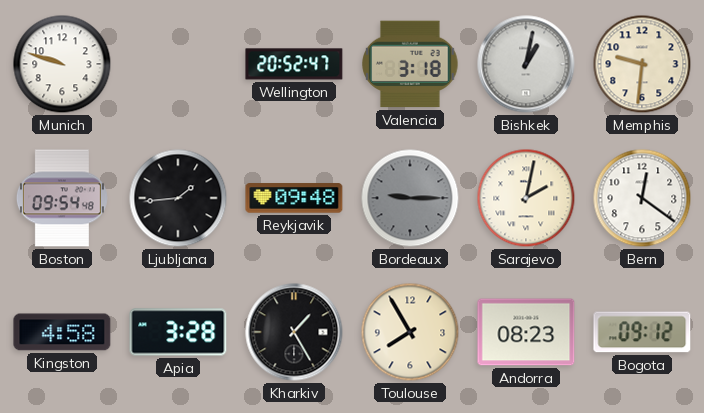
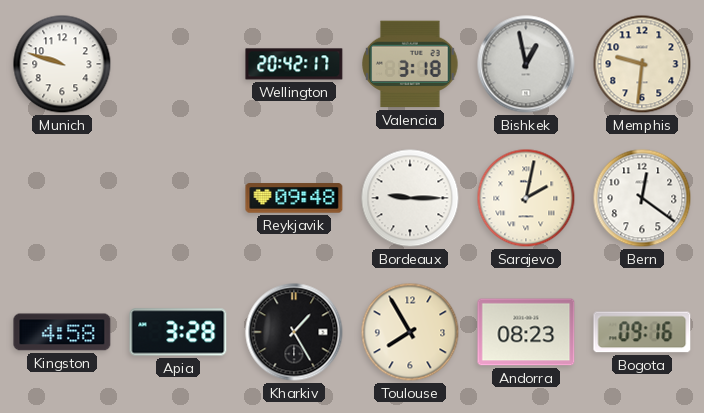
Wellington: 20:52 -> 20:42
Bishkek: 1:02 -> 12:58
Boston: 09:54 -> none
Ljubljana: 1:44 -> none
Bordeaux dial: grey -> white
Bogota: 09:12 -> 09:16
